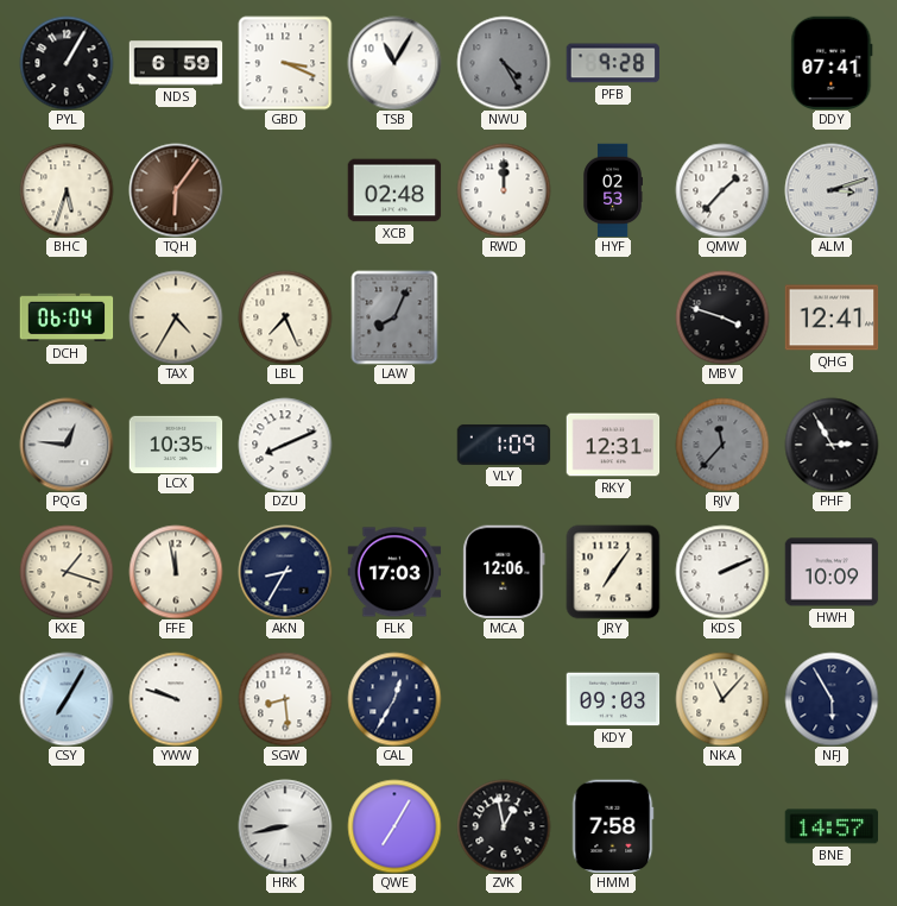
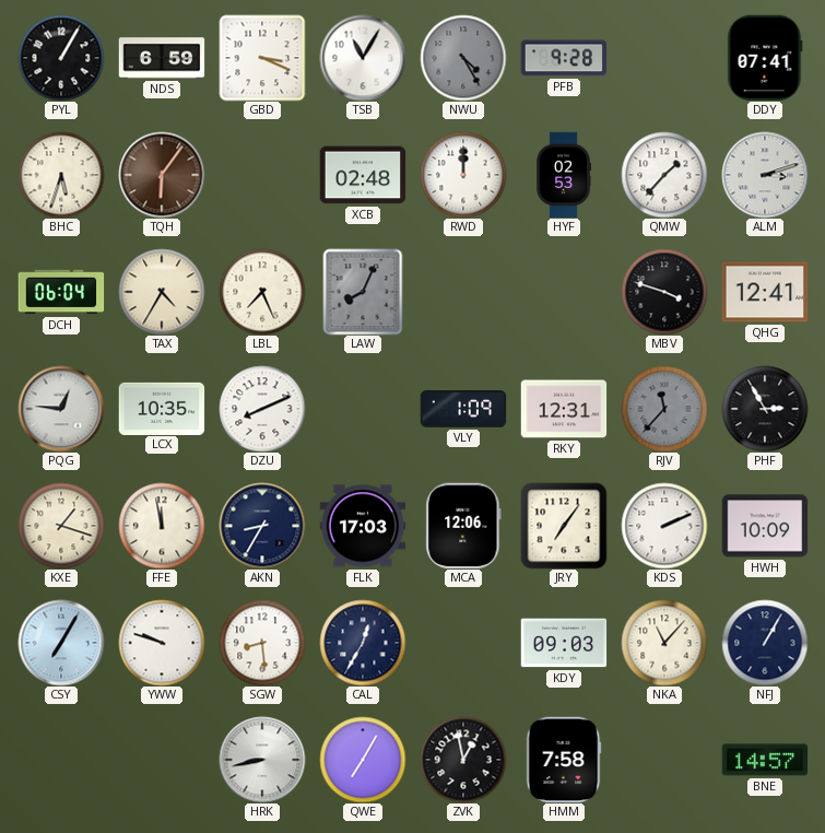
NFJ: 5:55 -> 1:05
